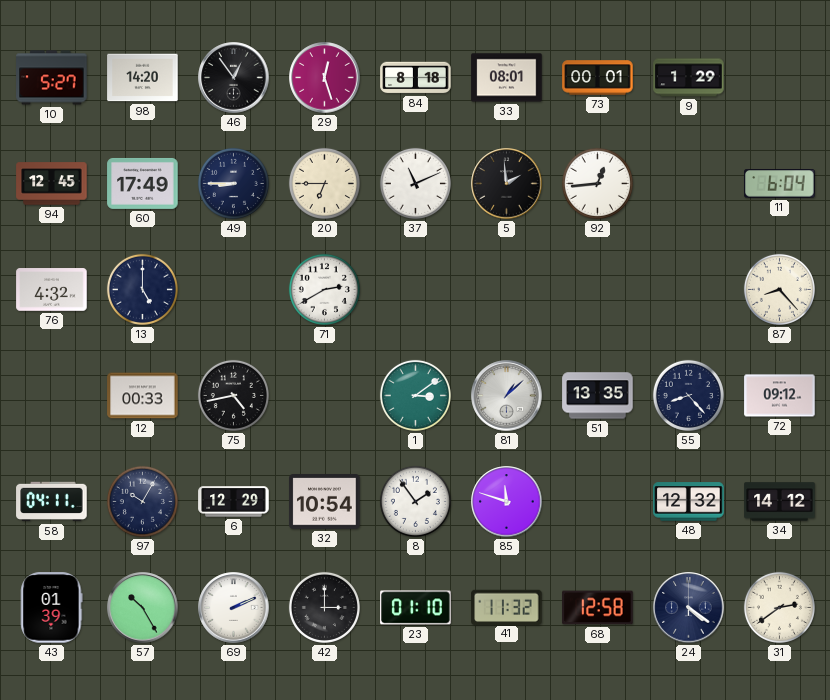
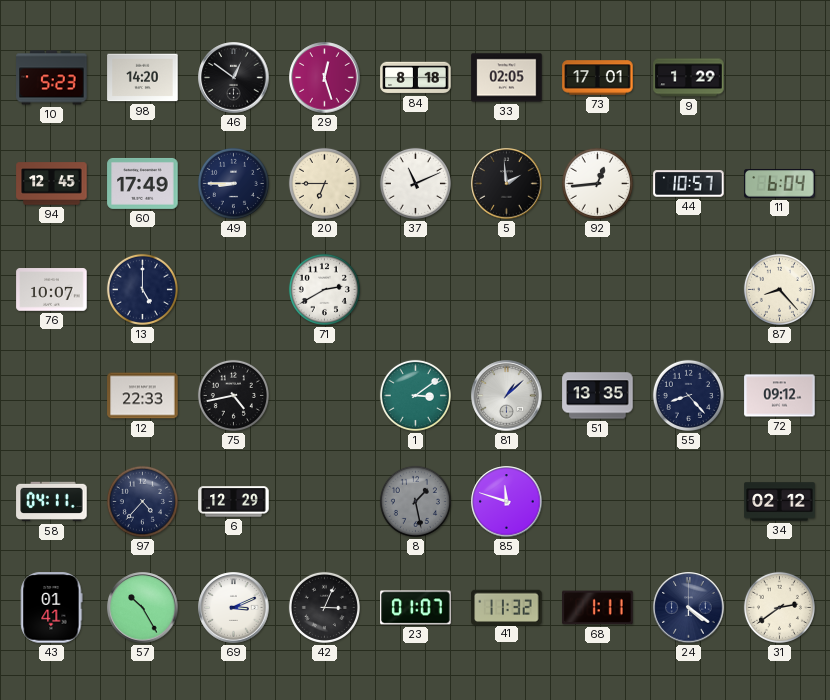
10: 5:27 -> 5:23
46: 12:54 -> 12:51
33: 08:01 -> 02:05
73: 00:01 -> 17:01
44: none -> 10:57
76: 4:32 -> 10:07
12: 00:33 -> 22:33
97: 10:05 -> 4:37
32: 10:54 -> none
8: 1:54 -> 1:28
8 dial: white -> grey
48: 12:32 -> none
34: 14:12 -> 02:12
43: 01:39 -> 01:41
69: 2:11 -> 3:11
42: 3:00 -> 3:04
23: 01:10 -> 01:07
68: 12:58 -> 1:11
